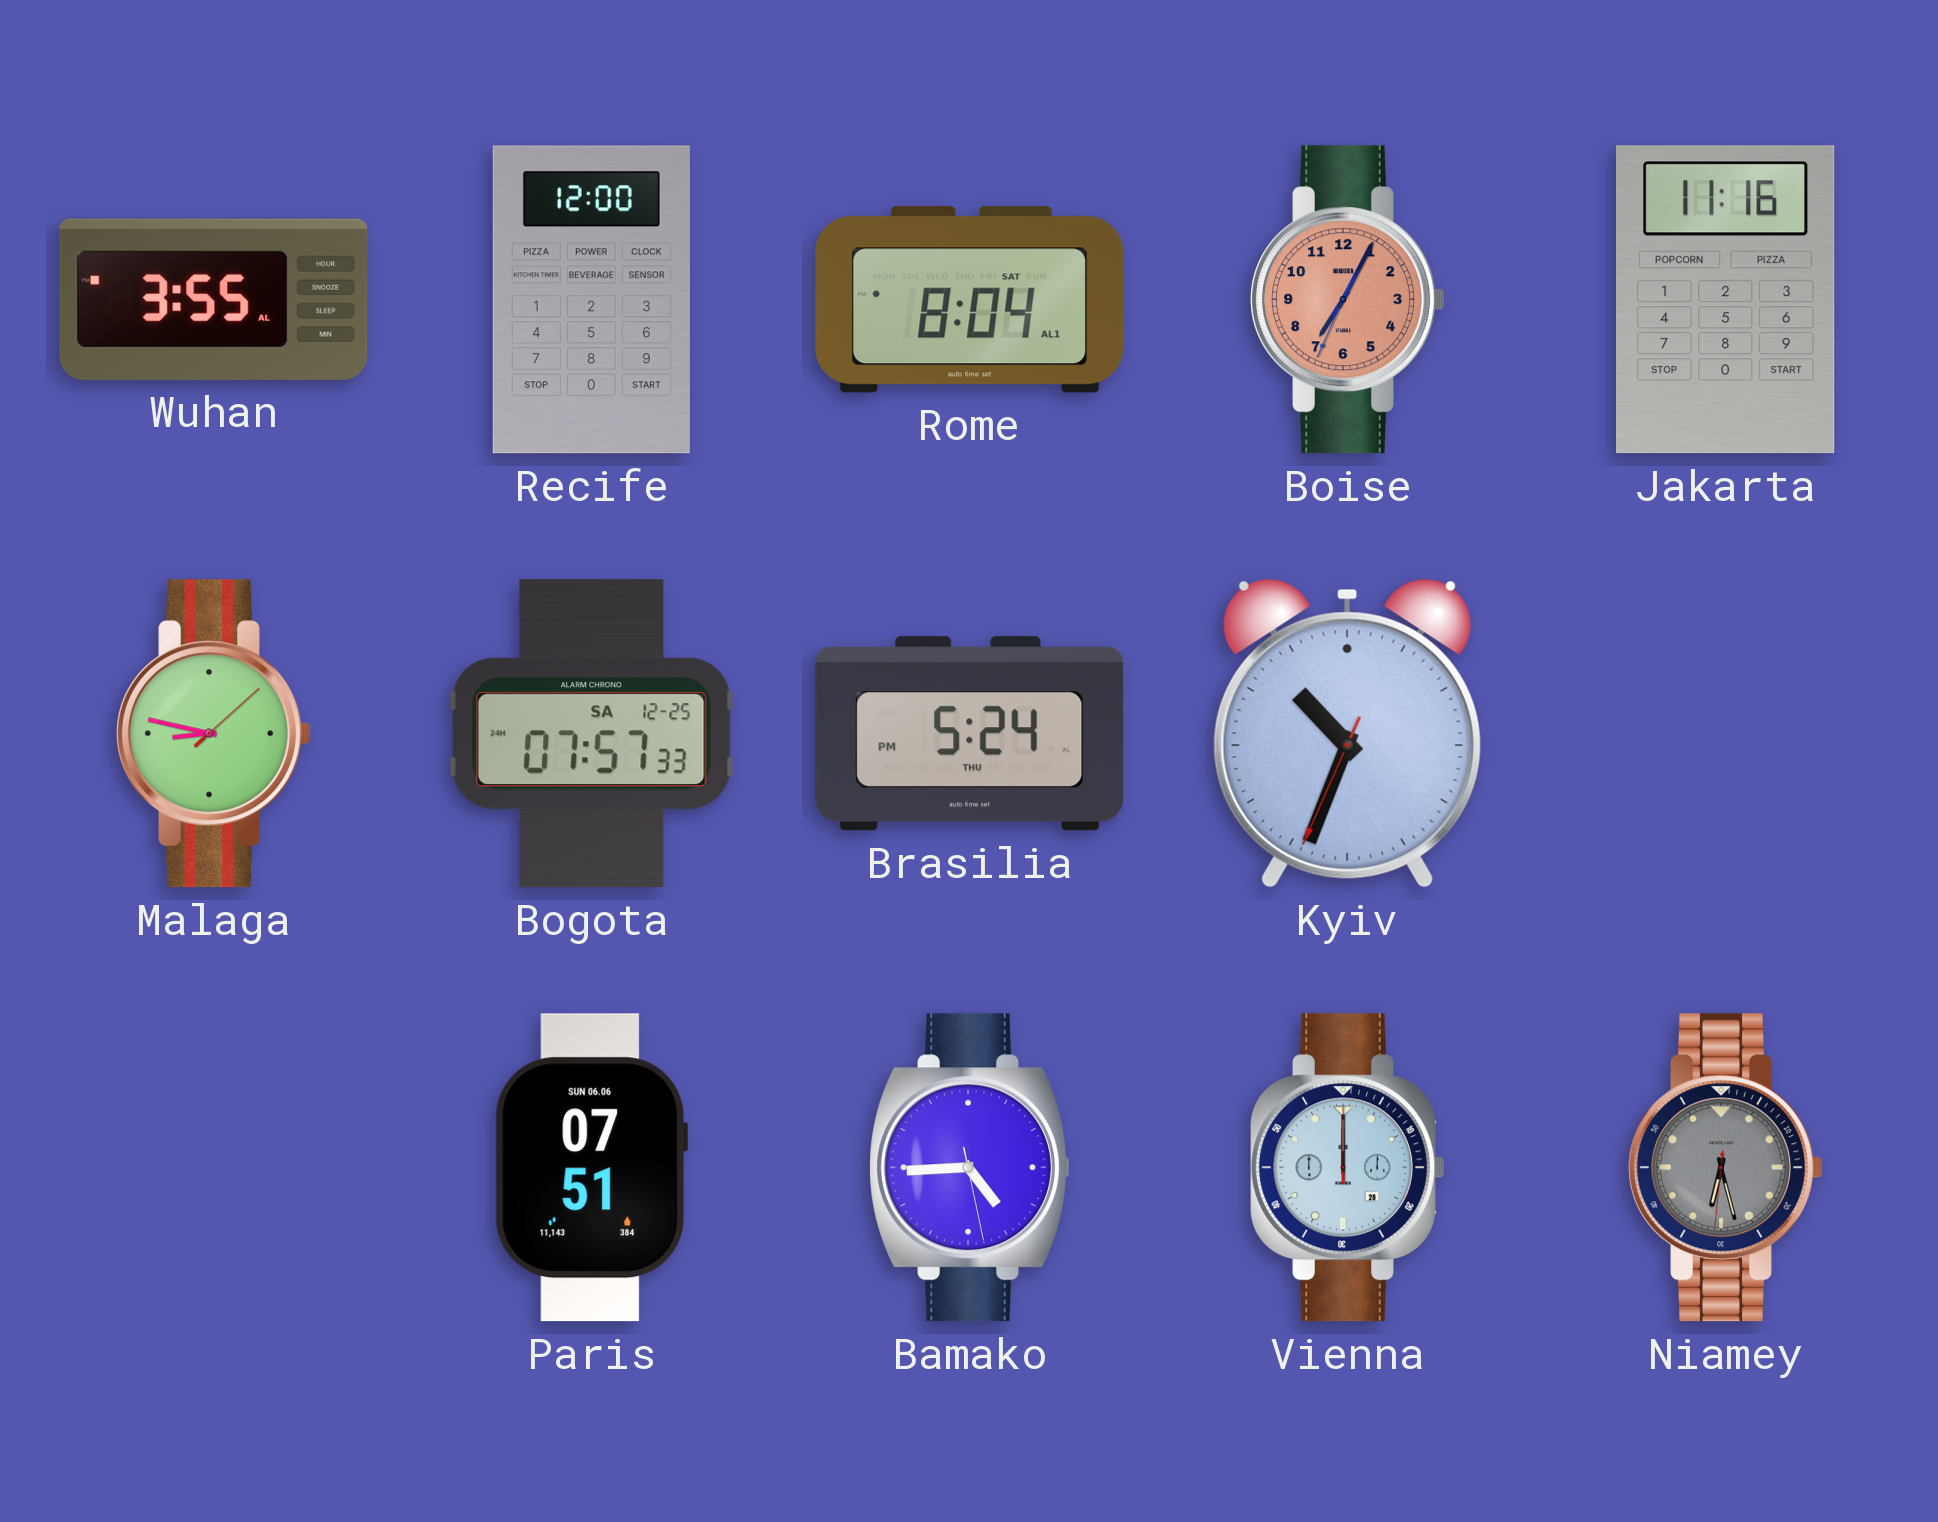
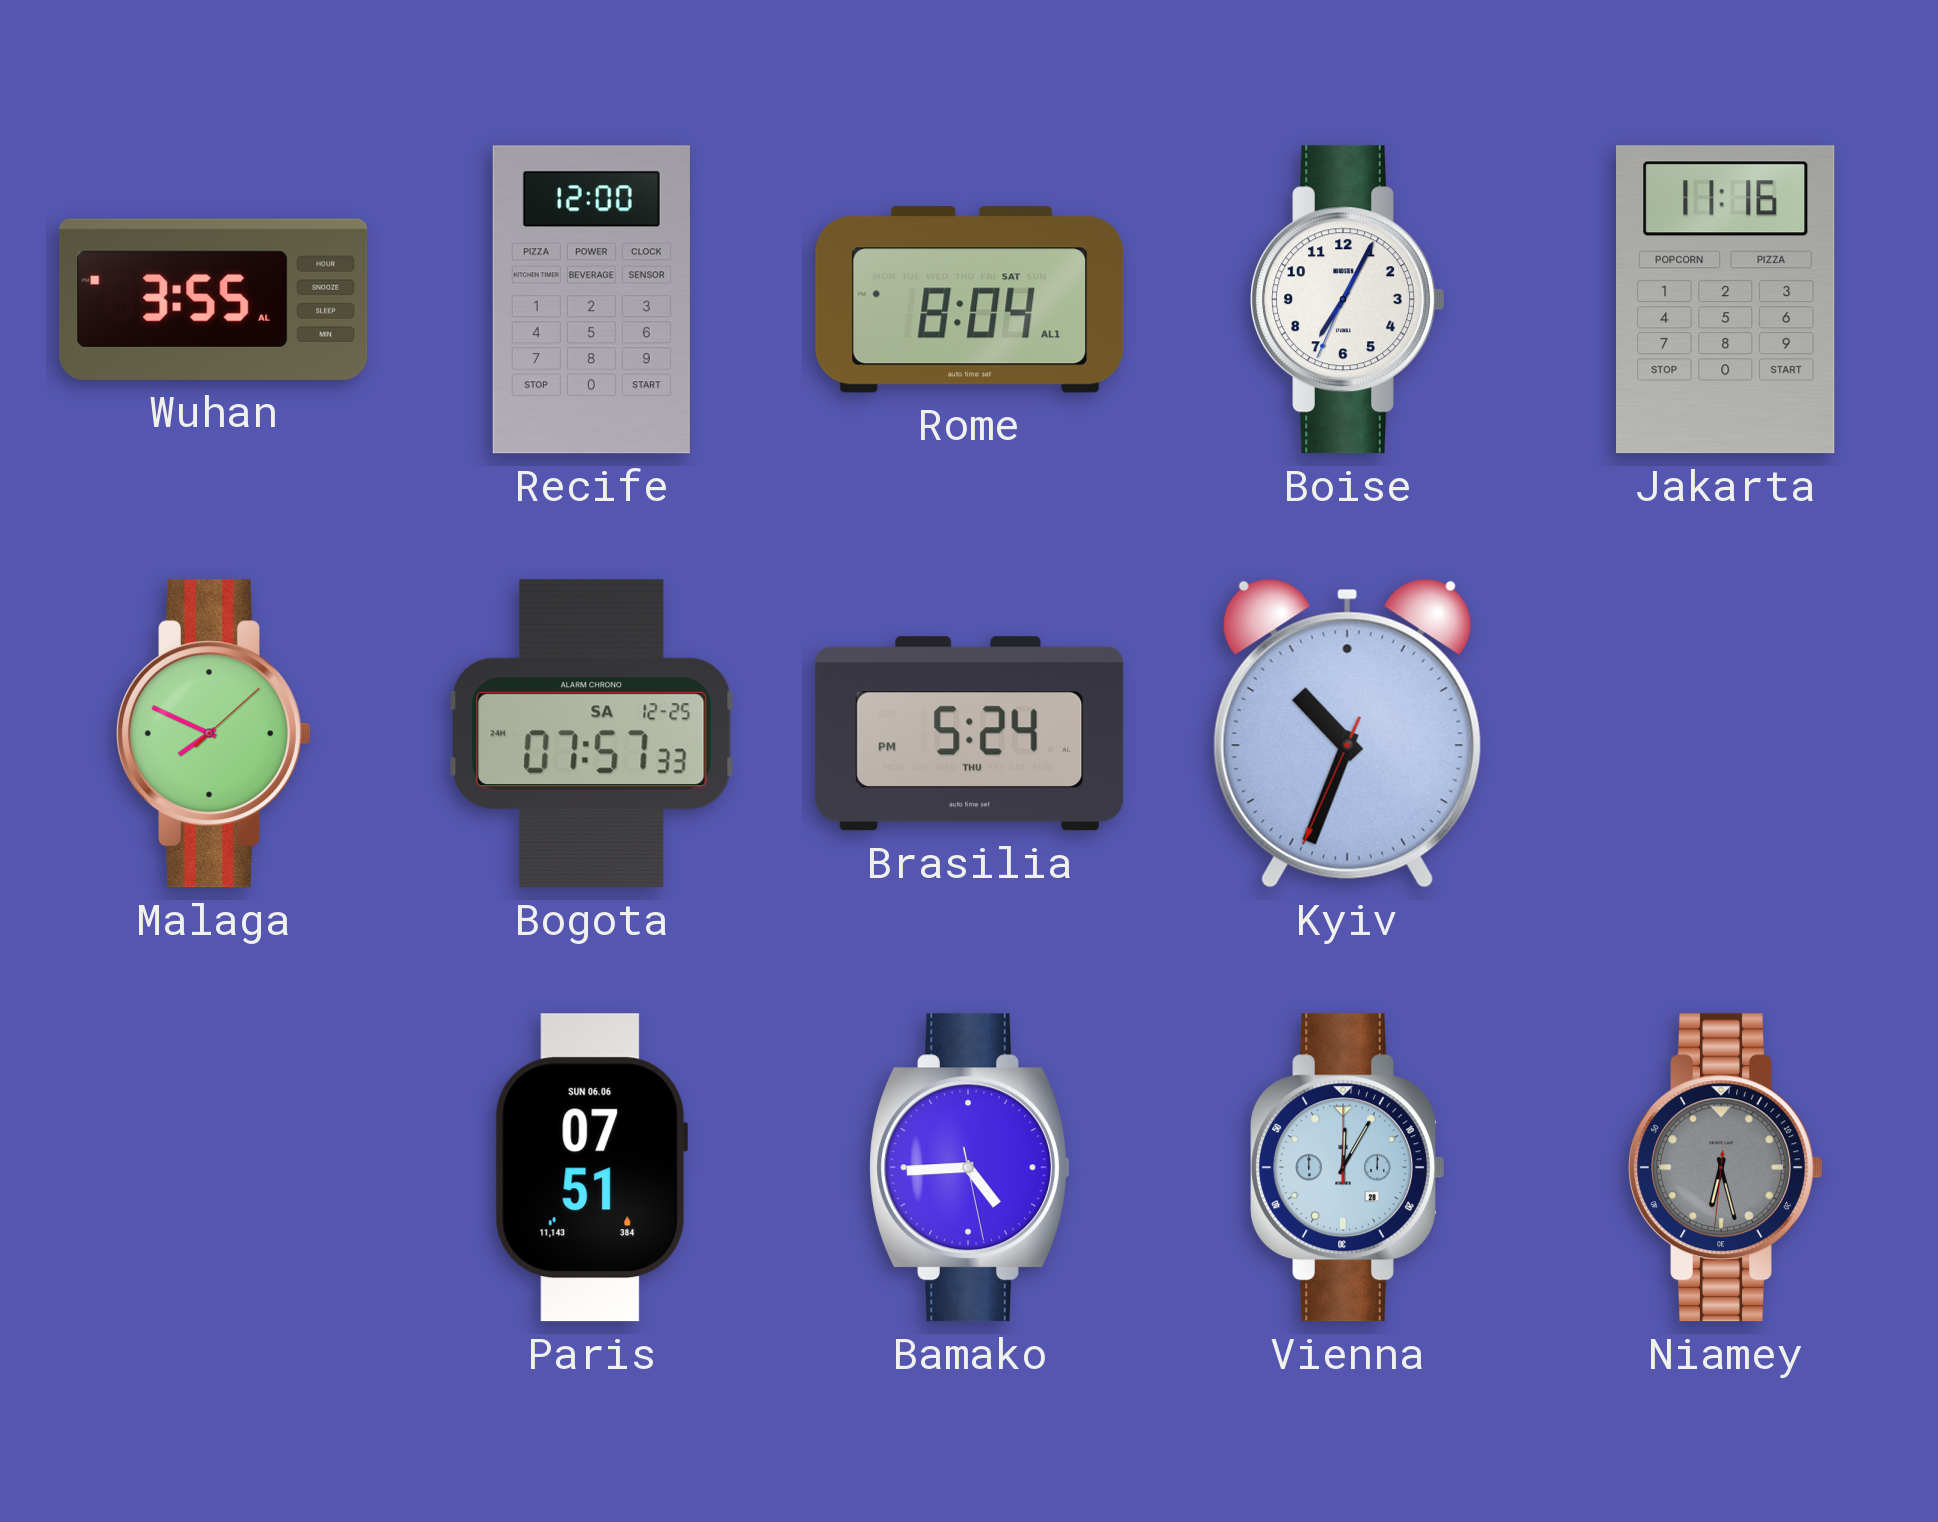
Boise dial: salmon -> white
Malaga: 8:47 -> 7:49
Vienna: 12:00 -> 12:05
